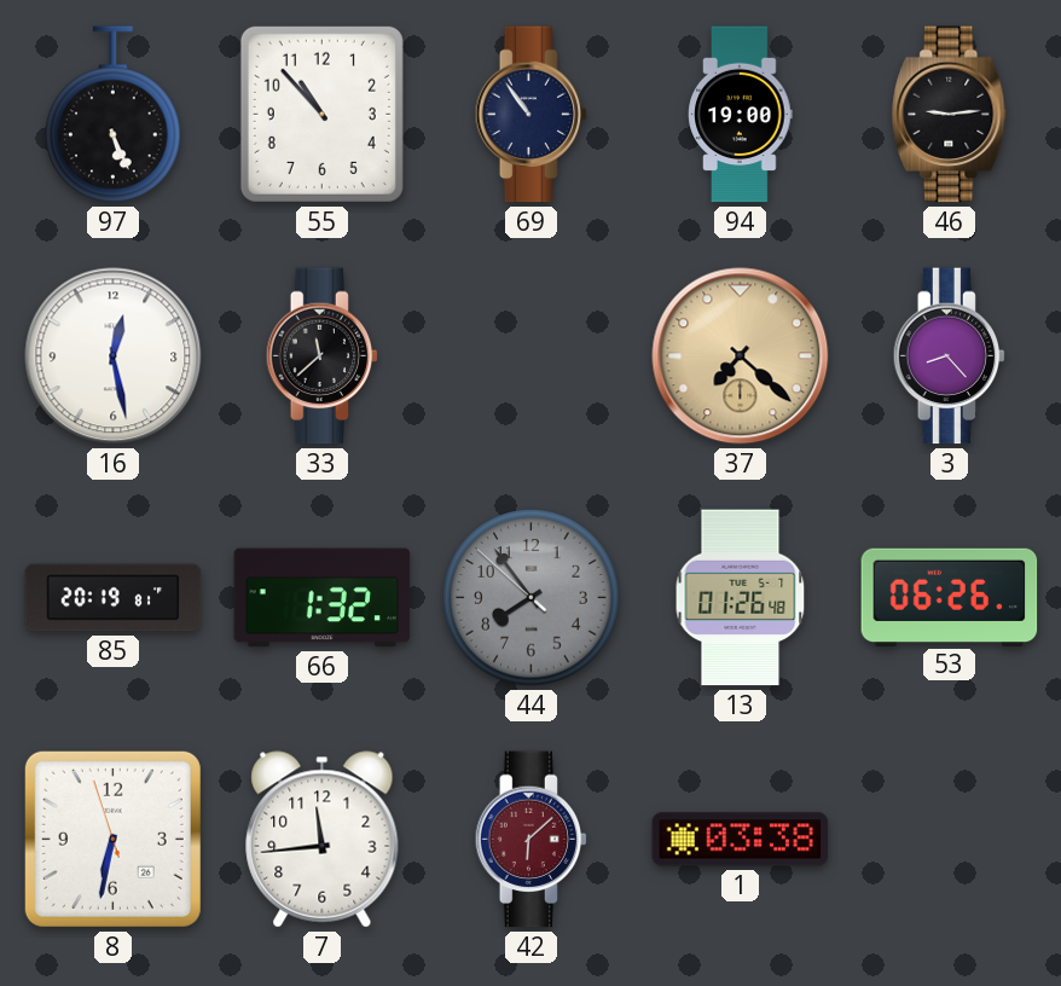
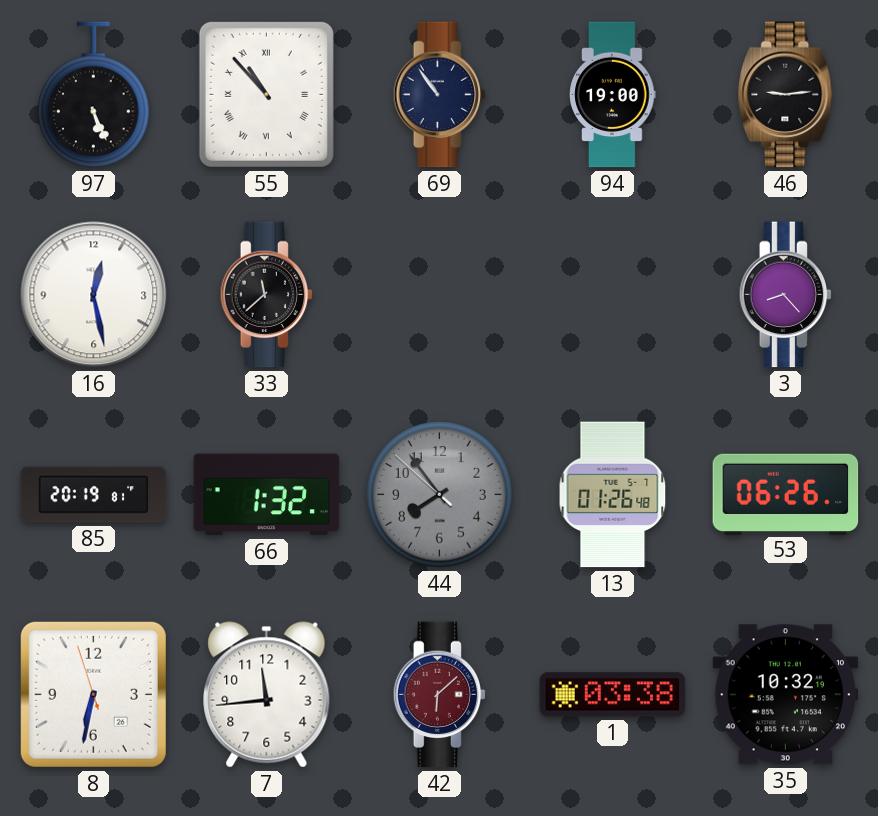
55 numerals: Arabic -> Roman
37: 7:22 -> none
35: none -> 10:32
